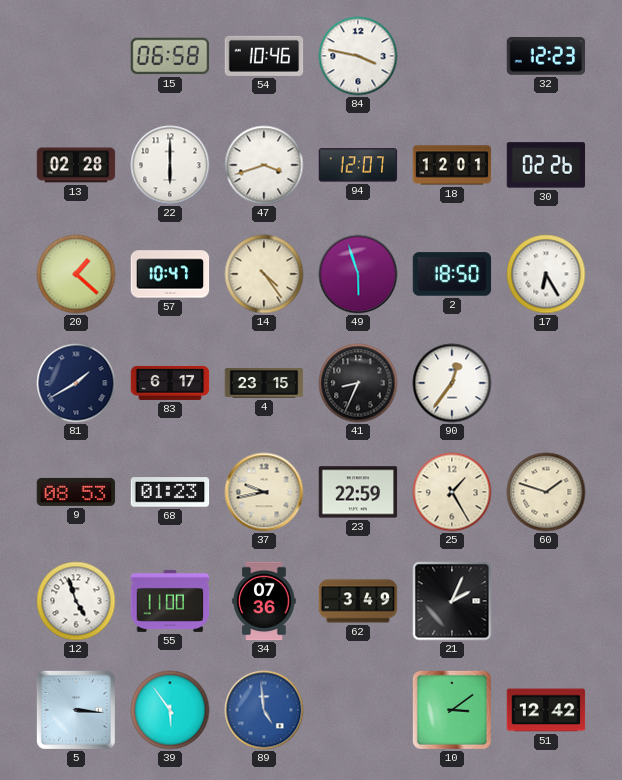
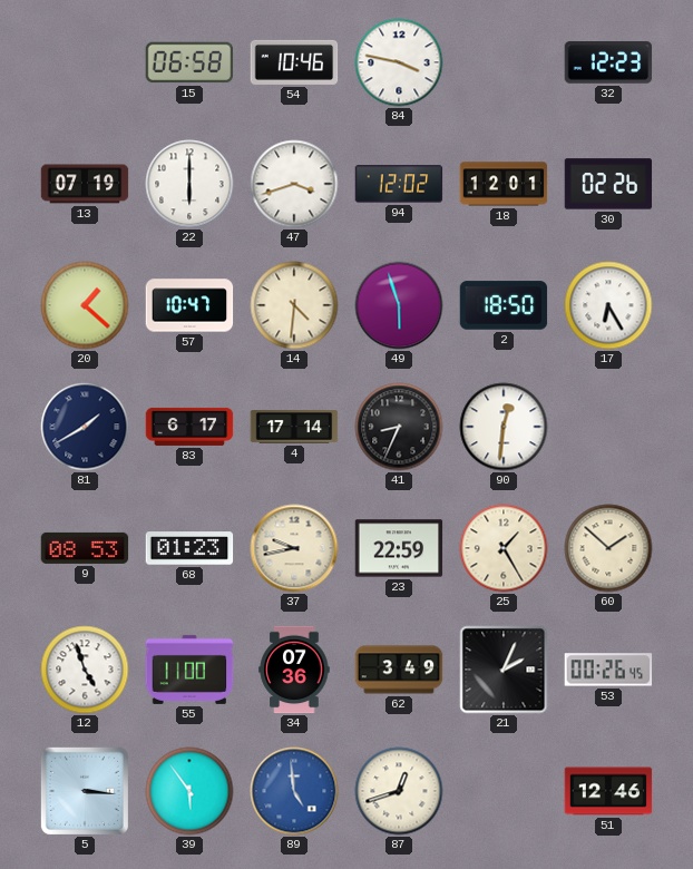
13: 02:28 -> 07:19
94: 12:07 -> 12:02
14: 4:24 -> 4:31
4: 23:15 -> 17:14
90: 12:36 -> 12:31
60: 1:48 -> 1:52
53: none -> 00:26
87: none -> 12:42
10: 3:09 -> none
51: 12:42 -> 12:46
